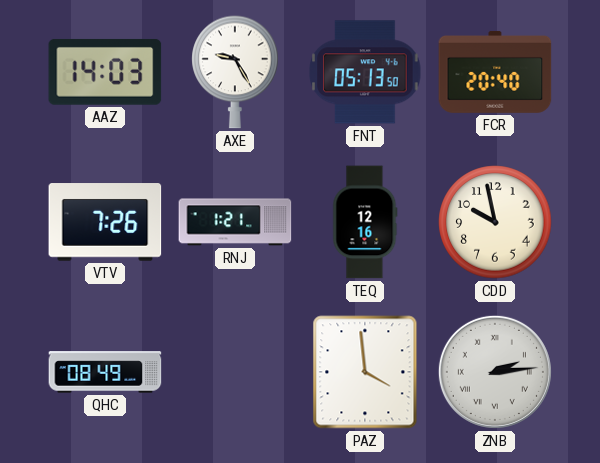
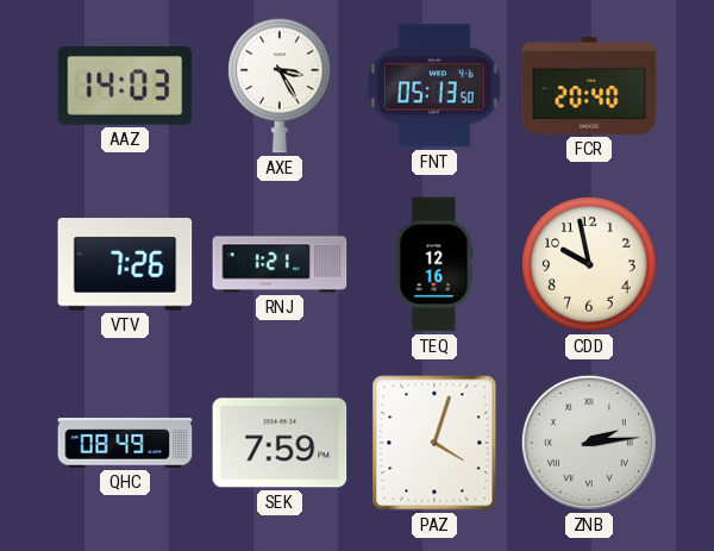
AXE: 9:25 -> 3:25
SEK: none -> 7:59
PAZ: 3:59 -> 4:03
